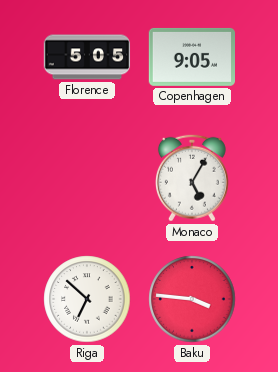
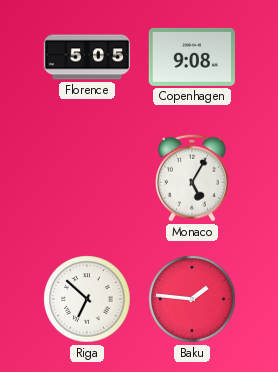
Copenhagen: 9:05 -> 9:08
Baku: 3:46 -> 1:46
